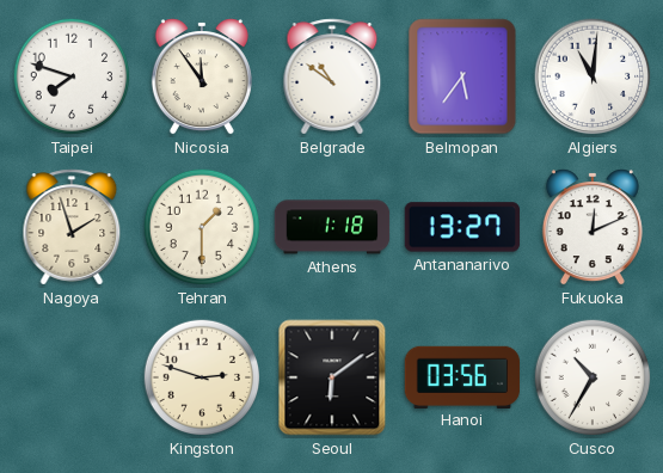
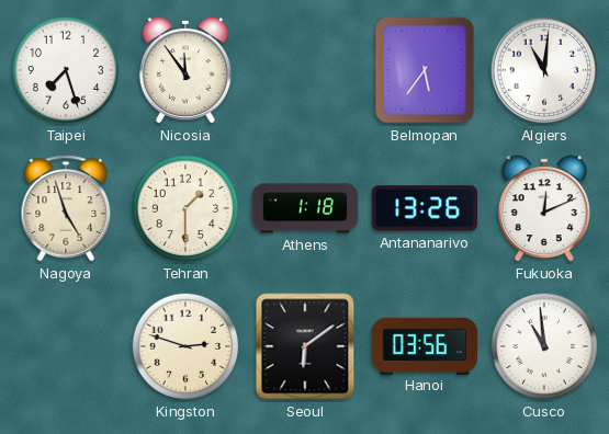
Taipei: 7:48 -> 7:27
Belgrade: 10:51 -> none
Nagoya: 1:57 -> 4:57
Antananarivo: 13:27 -> 13:26
Cusco: 10:35 -> 10:59
